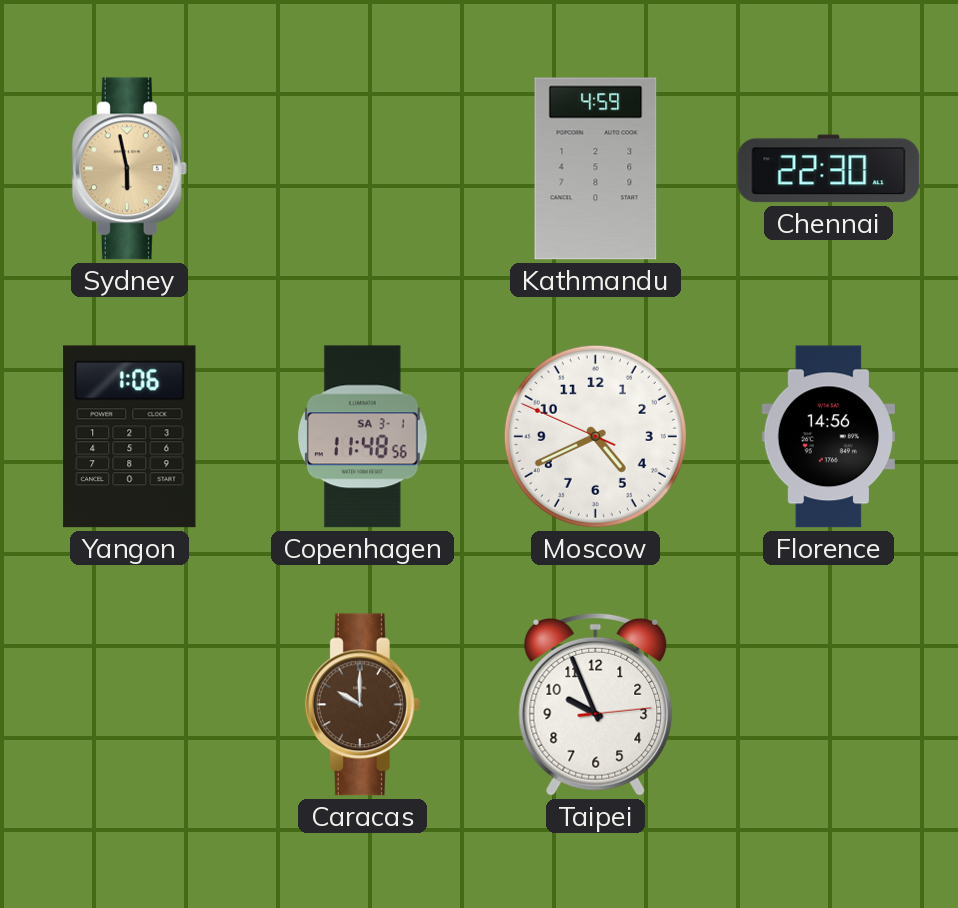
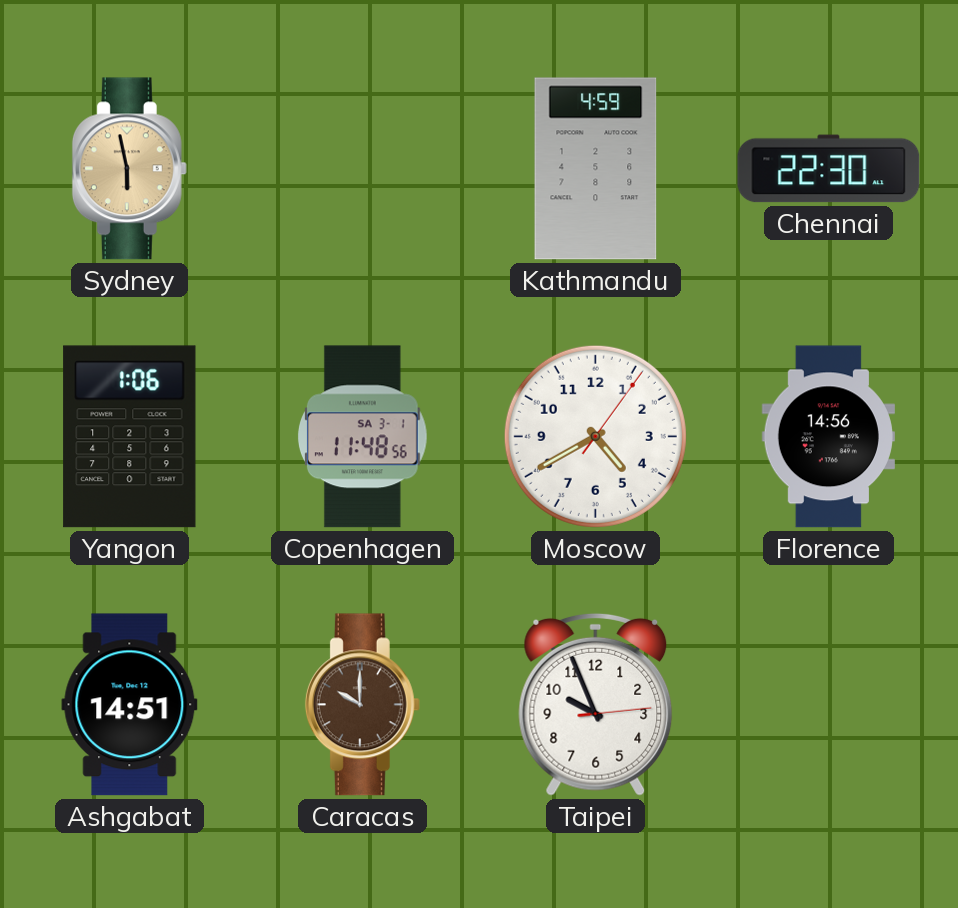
Moscow: 4:40:49 -> 4:40:06
Ashgabat: none -> 14:51
